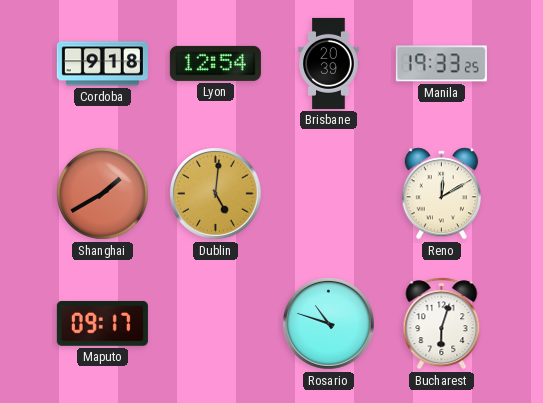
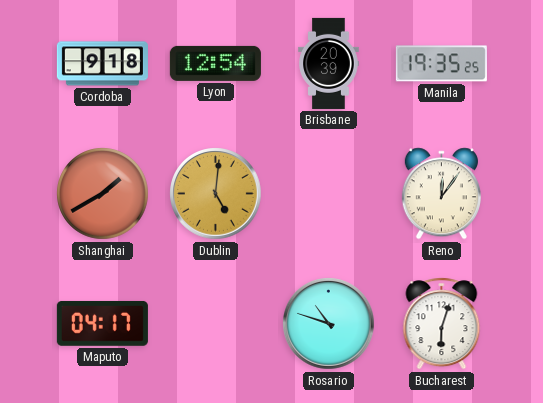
Manila: 19:33 -> 19:35
Reno: 12:10 -> 12:06
Maputo: 09:17 -> 04:17
